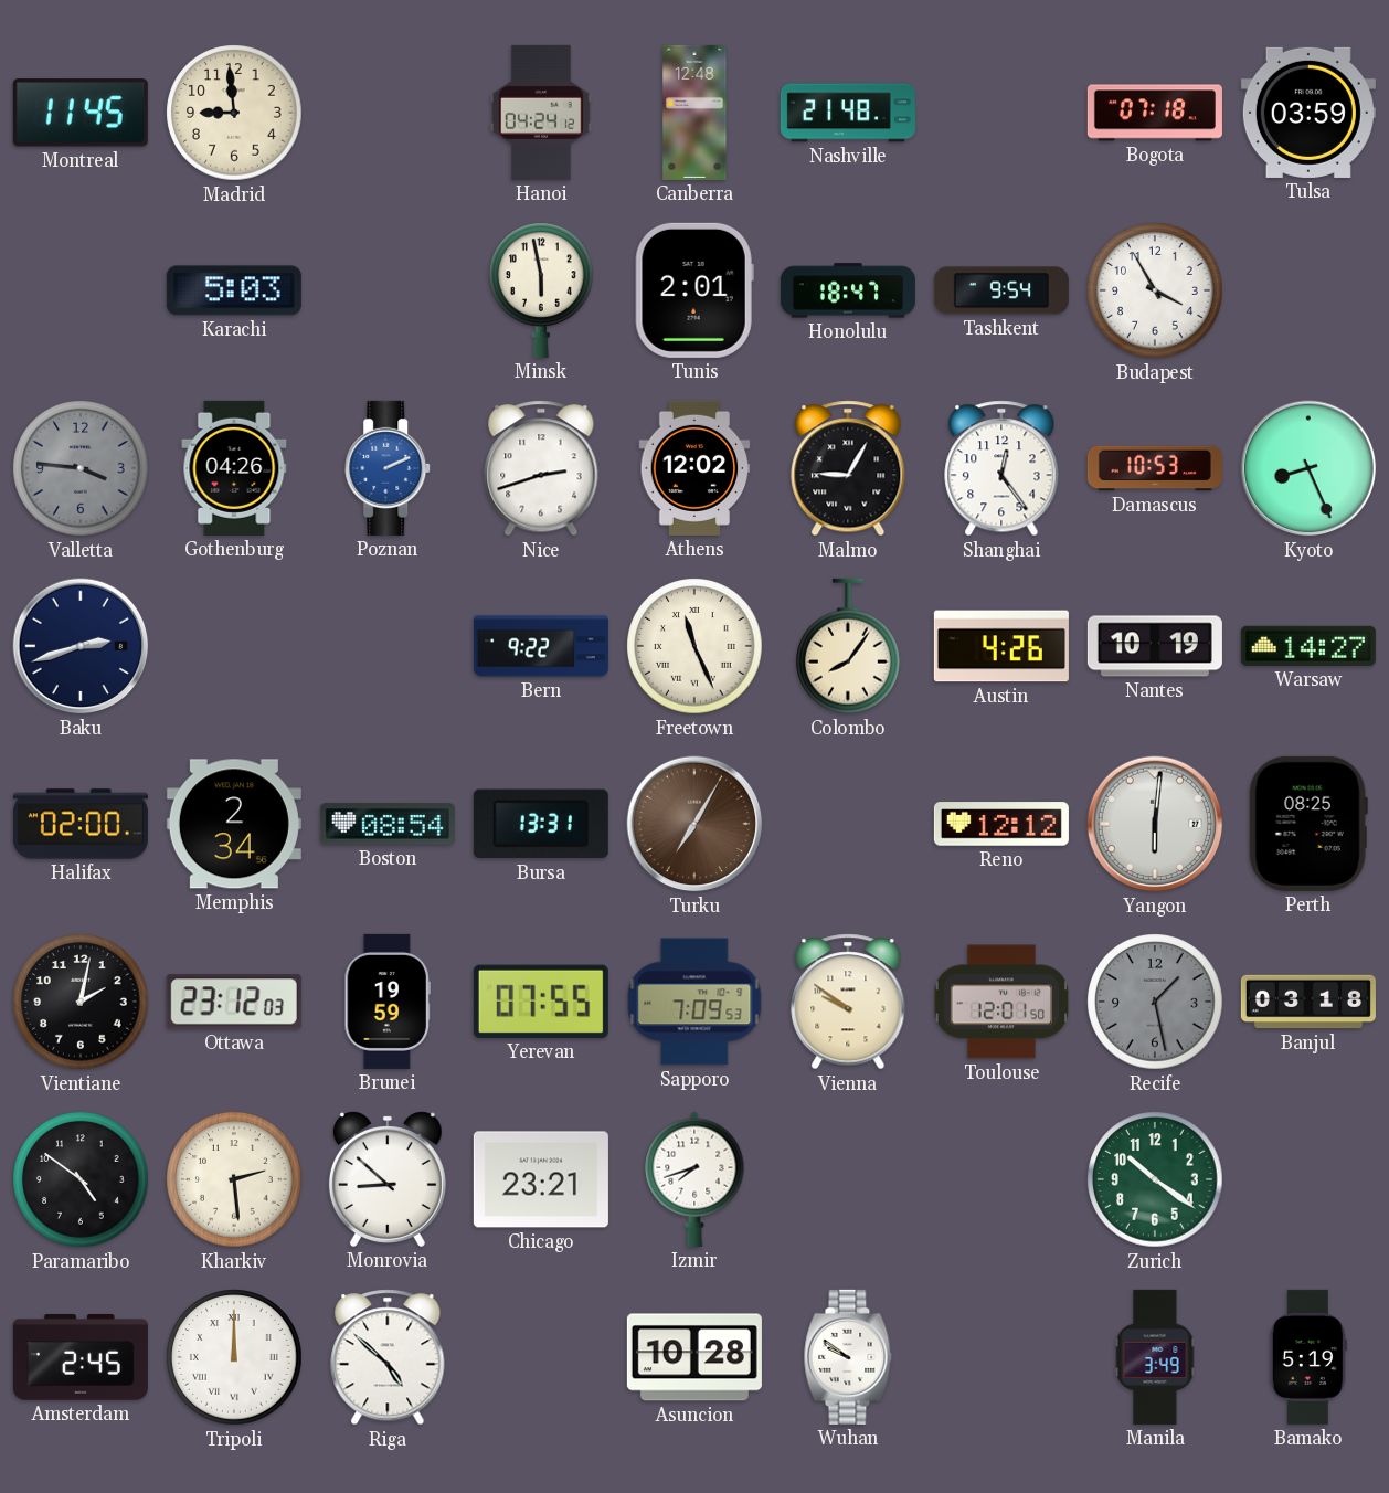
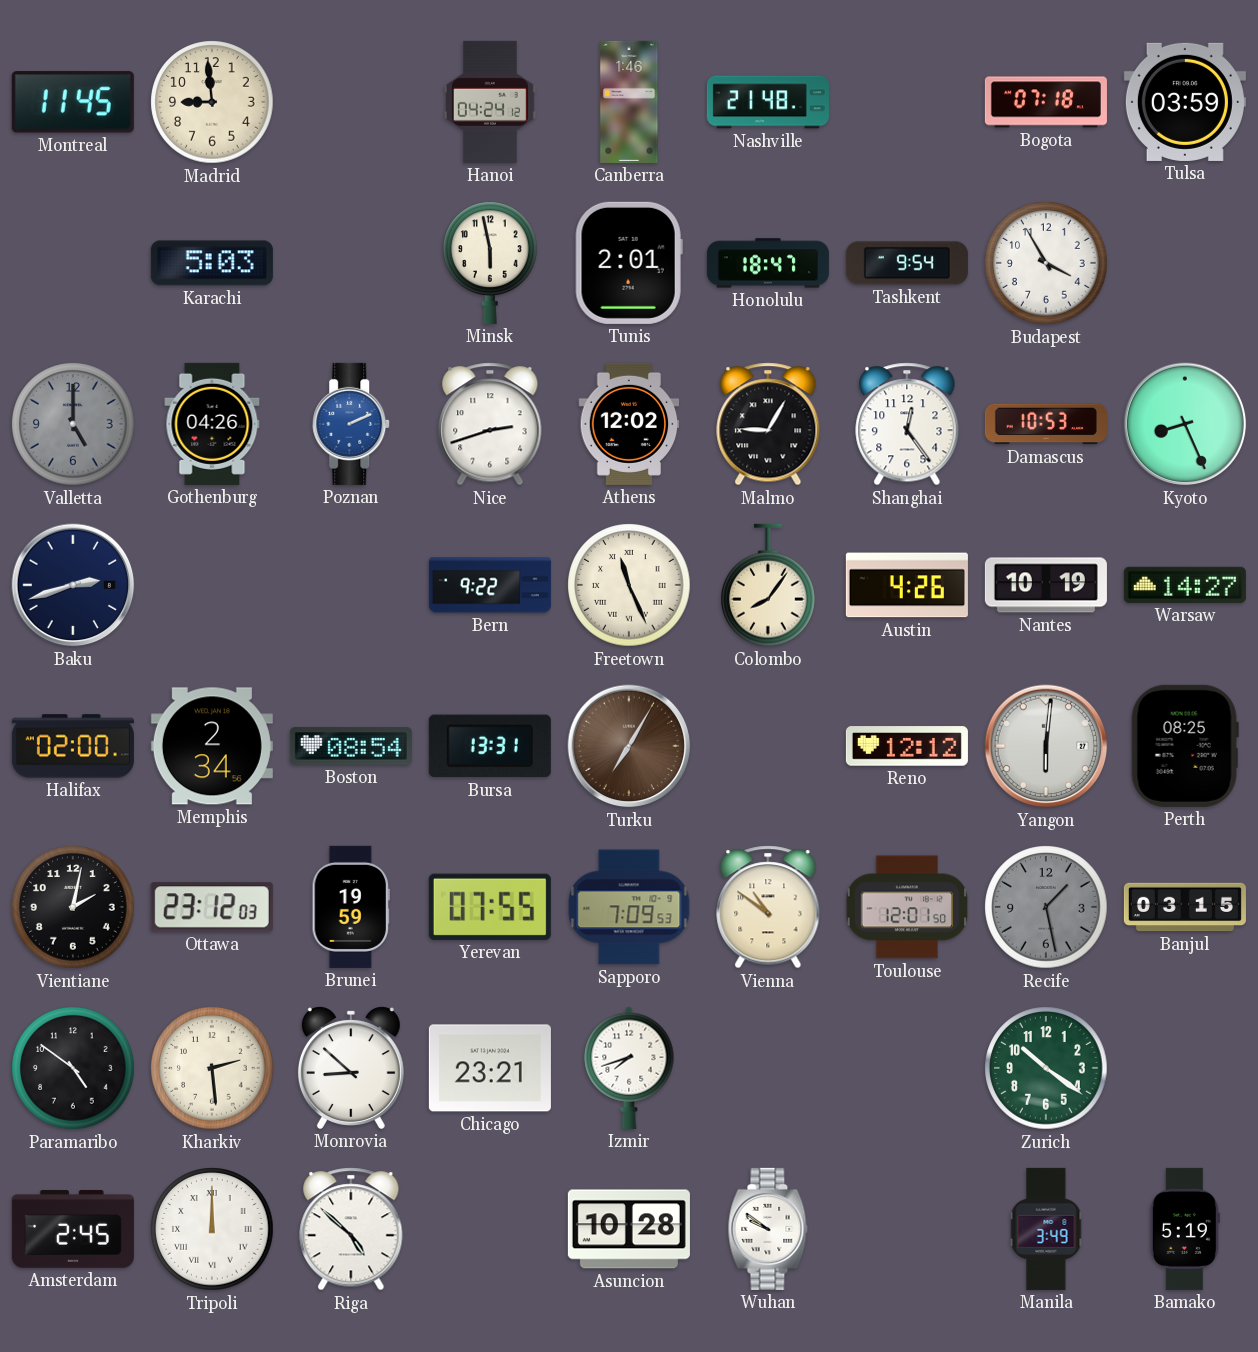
Canberra: 12:48 -> 1:46
Valletta: 3:46 -> 5:00
Vienna: 9:51 -> 10:51
Banjul: 03:18 -> 03:15
